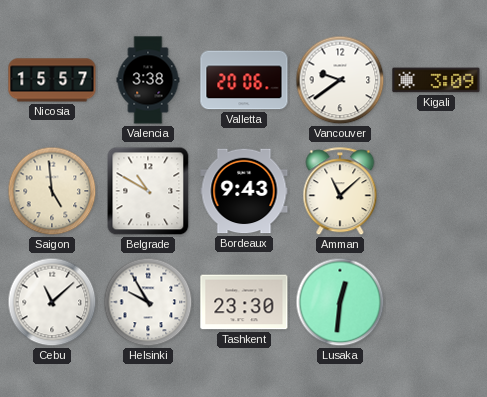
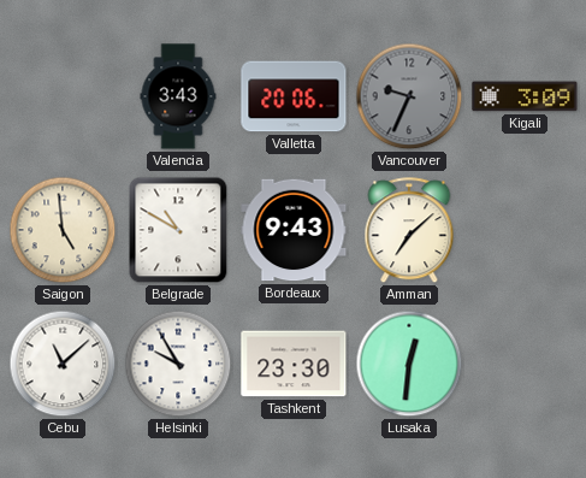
Nicosia: 15:57 -> none
Valencia: 3:38 -> 3:43
Vancouver: 9:39 -> 9:34
Vancouver dial: white -> grey
Amman: 11:08 -> 7:08
